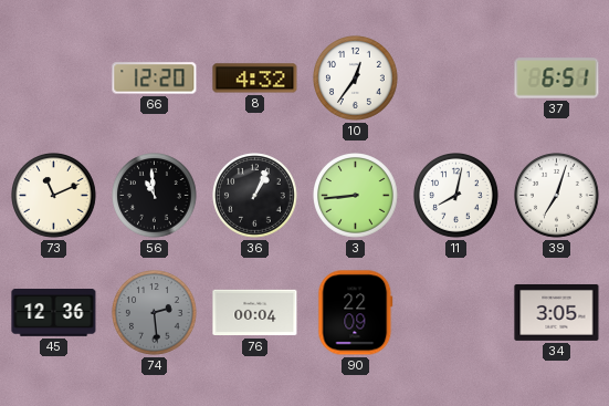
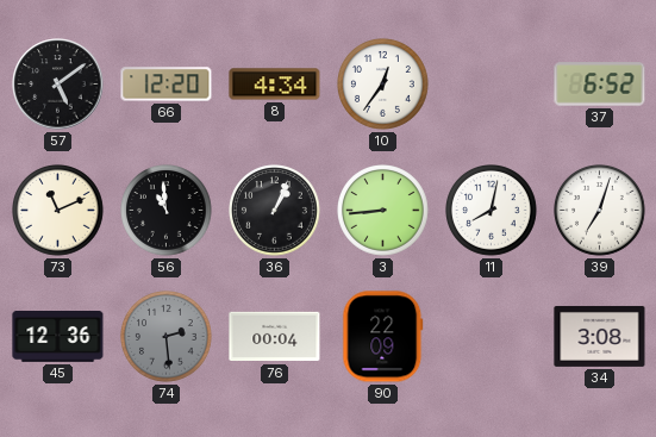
57: none -> 5:09
8: 4:32 -> 4:34
37: 6:51 -> 6:52
34: 3:05 -> 3:08
